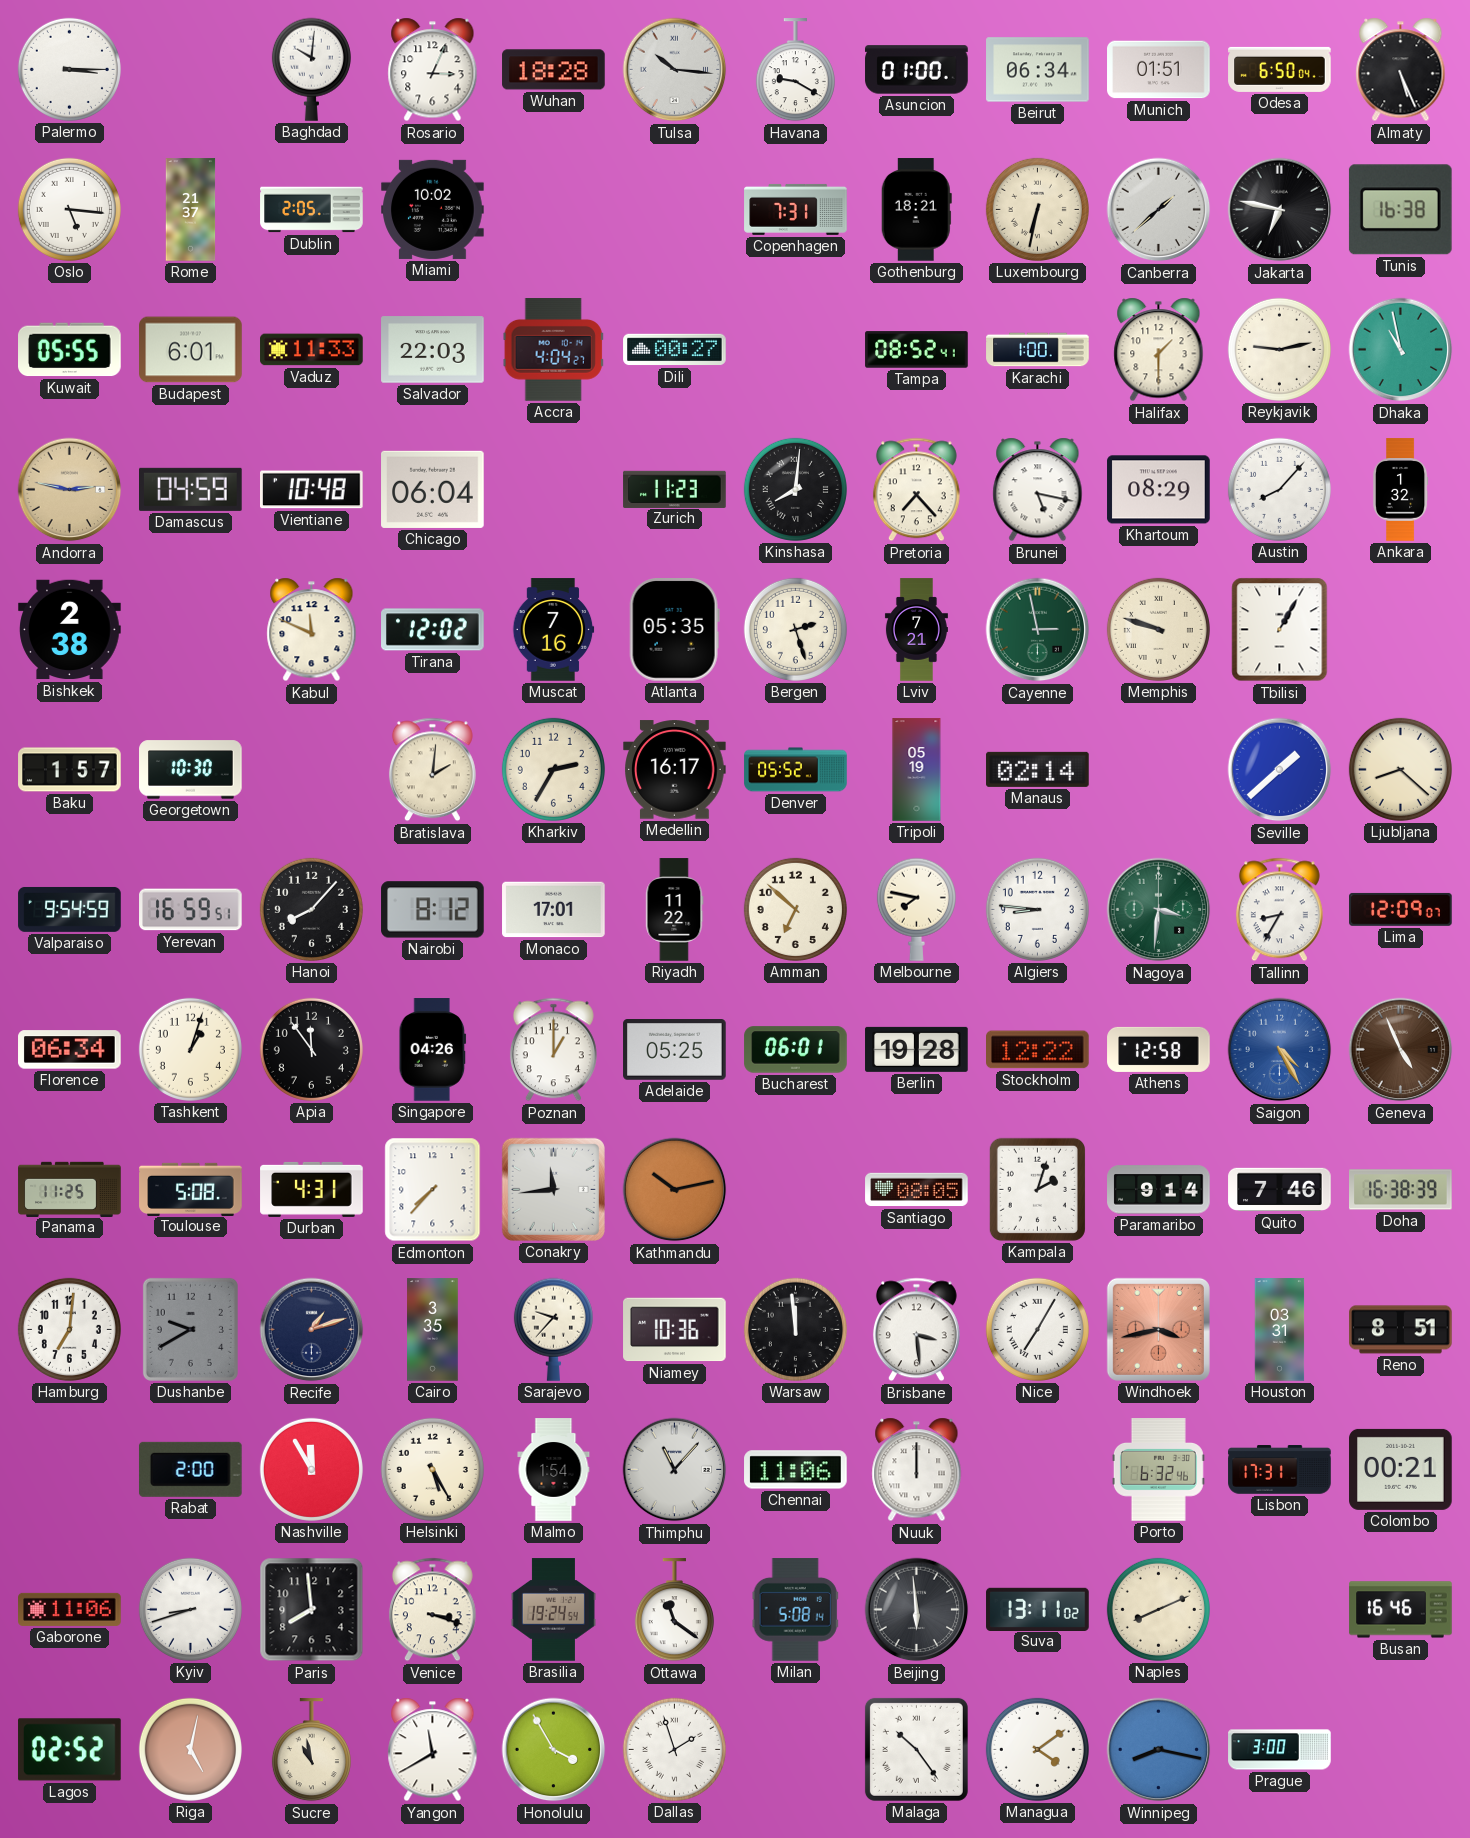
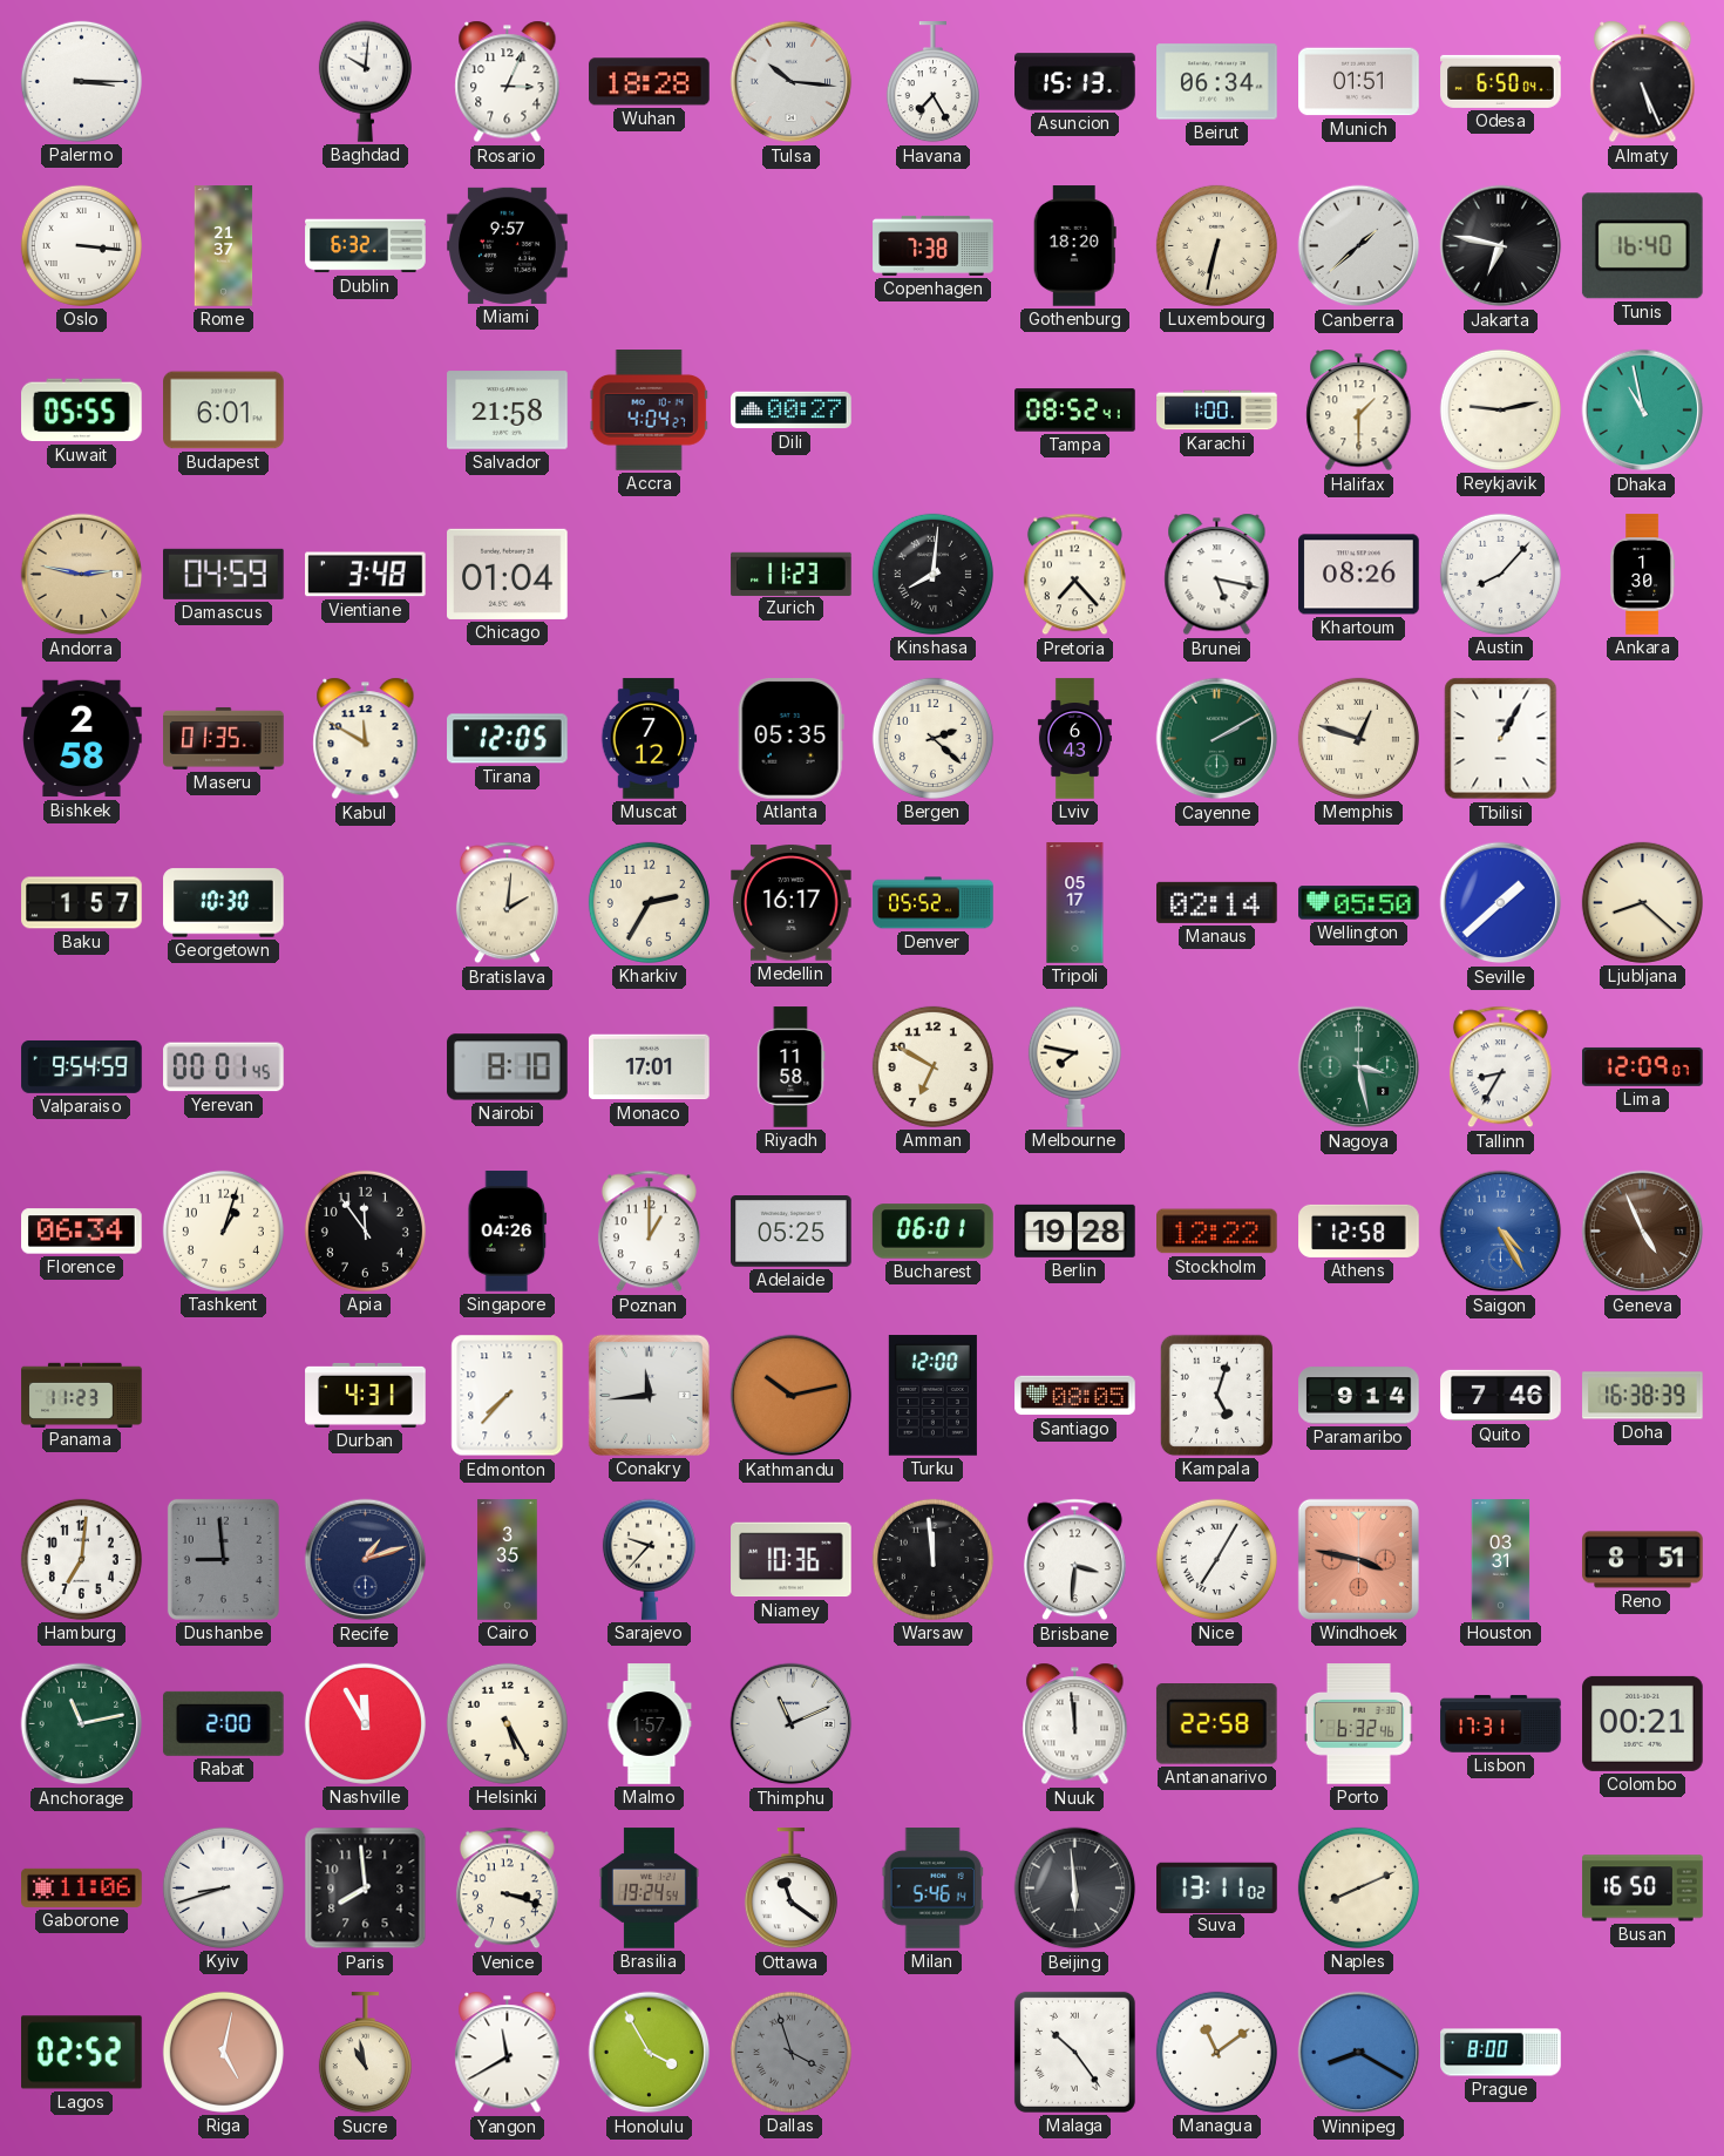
Havana: 9:20 -> 7:25
Asuncion: 01:00 -> 15:13
Oslo: 5:16 -> 3:16
Dublin: 2:05 -> 6:32
Miami: 10:02 -> 9:57
Copenhagen: 7:31 -> 7:38
Gothenburg: 18:21 -> 18:20
Tunis: 16:38 -> 16:40
Vaduz: 11:33 -> none
Salvador: 22:03 -> 21:58
Vientiane: 10:48 -> 3:48
Chicago: 06:04 -> 01:04
Khartoum: 08:29 -> 08:26
Ankara: 1:32 -> 1:30
Bishkek: 2:38 -> 2:58
Maseru: none -> 01:35
Kabul: 11:49 -> 11:50
Tirana: 12:02 -> 12:05
Muscat: 7:16 -> 7:12
Bergen: 2:27 -> 2:22
Lviv: 7:21 -> 6:43
Cayenne: 2:58 -> 2:10
Memphis: 9:48 -> 12:48
Tripoli: 05:19 -> 05:17
Wellington: none -> 05:50
Yerevan: 16:59 -> 00:01
Hanoi: 8:07 -> none
Nairobi: 8:12 -> 8:10
Riyadh: 11:22 -> 11:58
Amman: 6:52 -> 6:50
Algiers: 8:46 -> none
Nagoya: 3:31 -> 3:28
Panama: 11:25 -> 11:23
Toulouse: 5:08 -> none
Turku: none -> 12:00
Kampala: 2:03 -> 5:03
Dushanbe: 9:40 -> 8:59
Brisbane: 3:29 -> 3:31
Windhoek: 3:43 -> 3:47
Anchorage: none -> 11:13
Malmo: 1:54 -> 1:57
Thimphu: 11:07 -> 11:11
Chennai: 11:06 -> none
Nuuk: 12:00 -> 11:59
Antananarivo: none -> 22:58
Milan: 5:08 -> 5:46
Busan: 16:46 -> 16:50
Dallas: 1:57 -> 3:57
Dallas dial: white -> grey
Managua: 4:09 -> 11:09
Winnipeg: 8:17 -> 8:20
Prague: 3:00 -> 8:00
